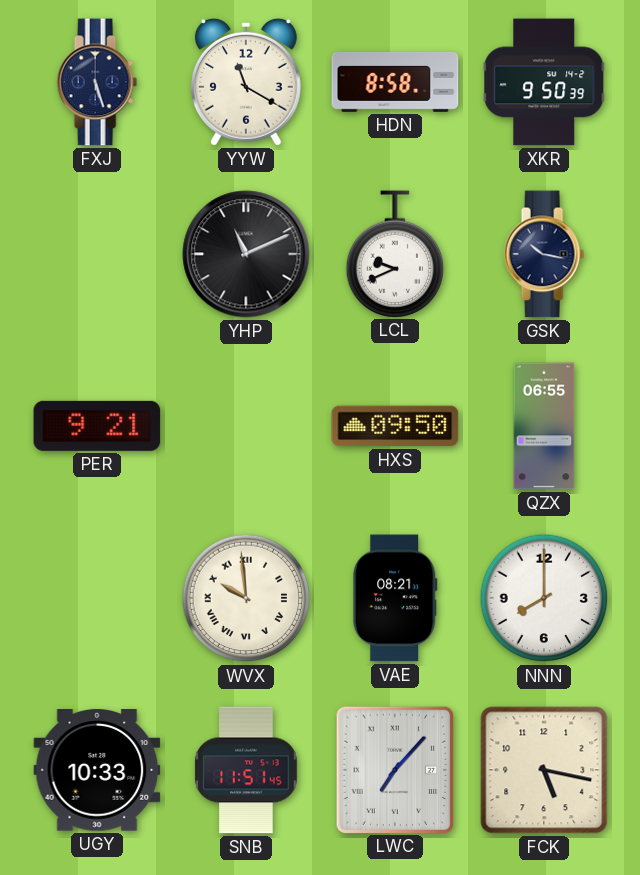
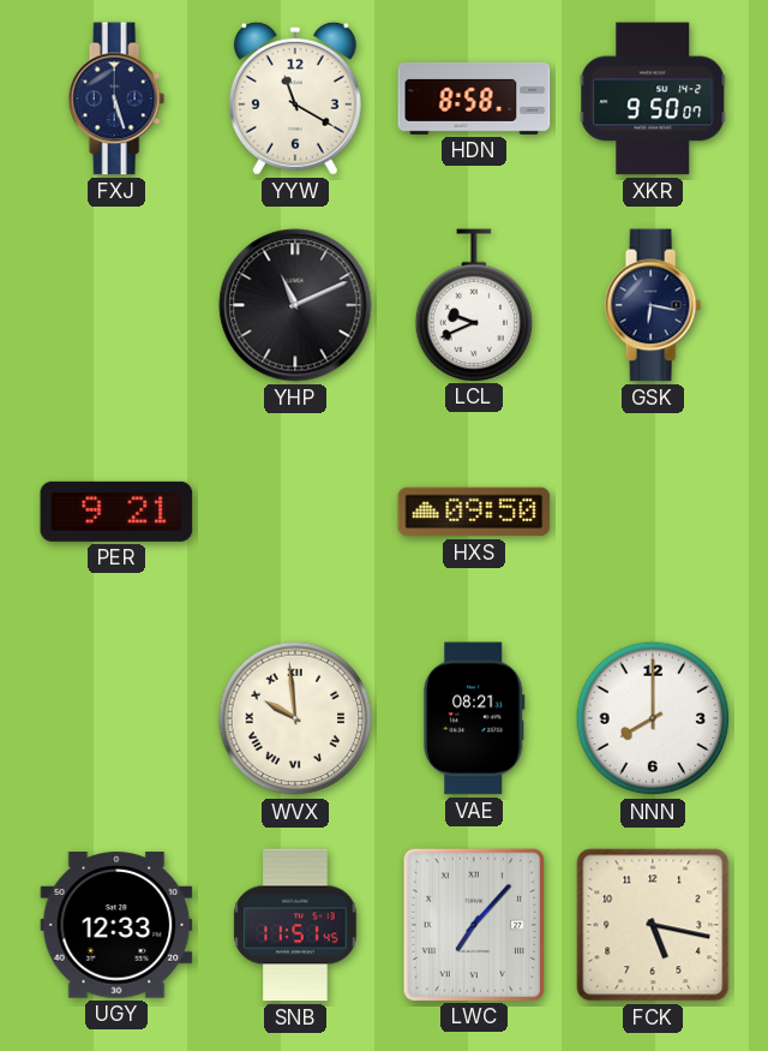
XKR: 9:50:39 -> 9:50:07
GSK: 10:17 -> 6:17
QZX: 06:55 -> none
UGY: 10:33 -> 12:33
